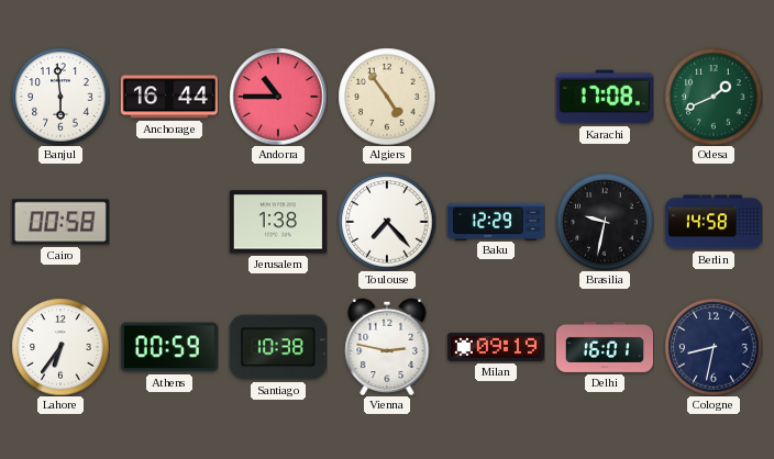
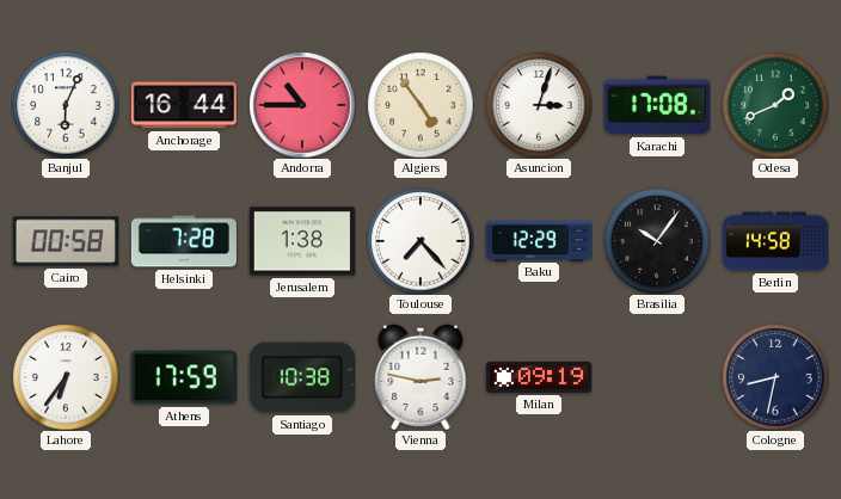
Banjul: 5:59 -> 6:04
Asuncion: none -> 3:03
Helsinki: none -> 7:28
Brasilia: 9:32 -> 10:06
Athens: 00:59 -> 17:59
Delhi: 16:01 -> none
